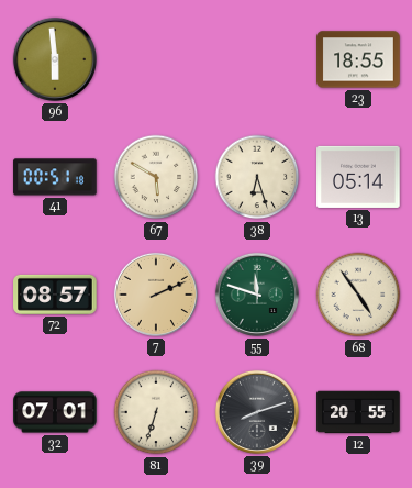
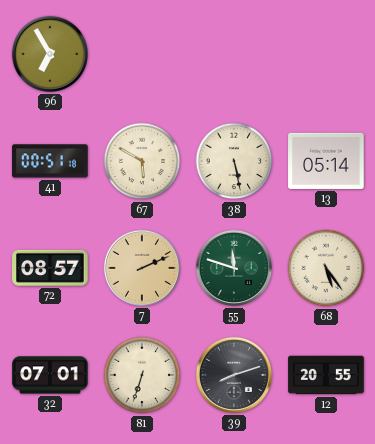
96: 5:59 -> 6:55
23: 18:55 -> none
38: 6:27 -> 5:28
68: 4:54 -> 5:24
